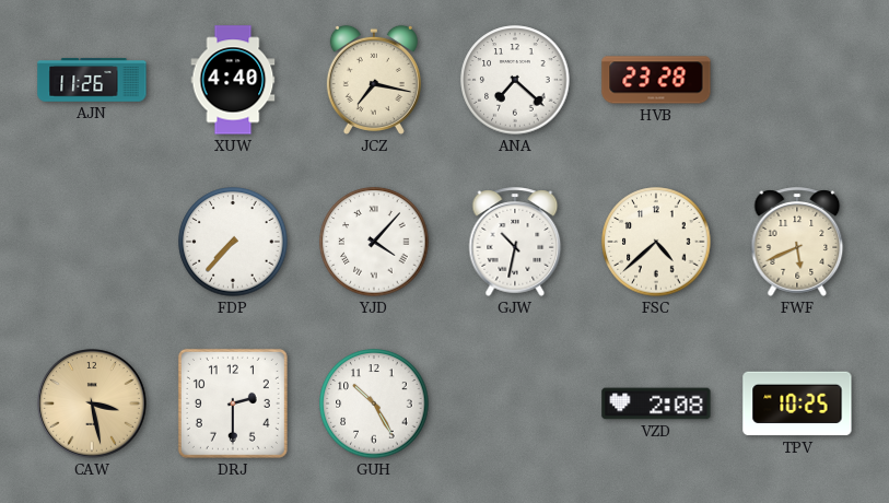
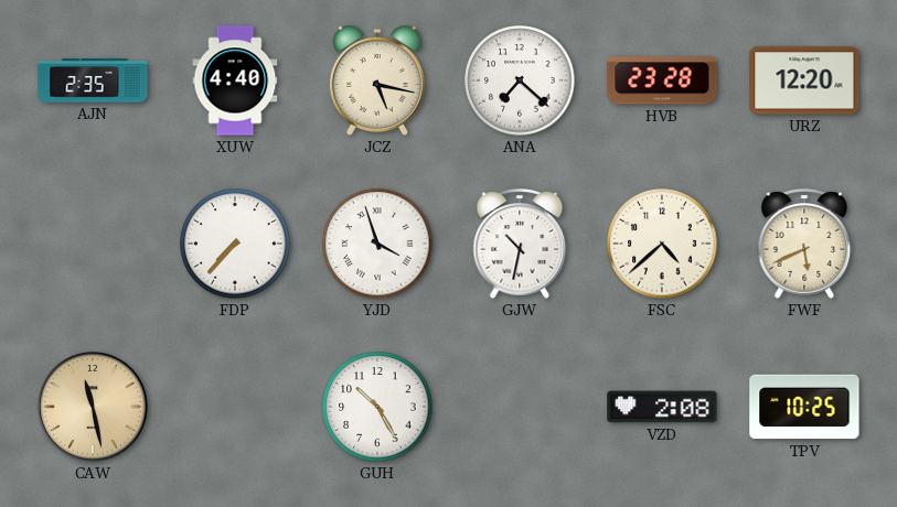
AJN: 11:26 -> 2:35
JCZ: 7:17 -> 5:17
URZ: none -> 12:20
YJD: 4:07 -> 3:57
CAW: 3:28 -> 11:28
DRJ: 2:30 -> none
